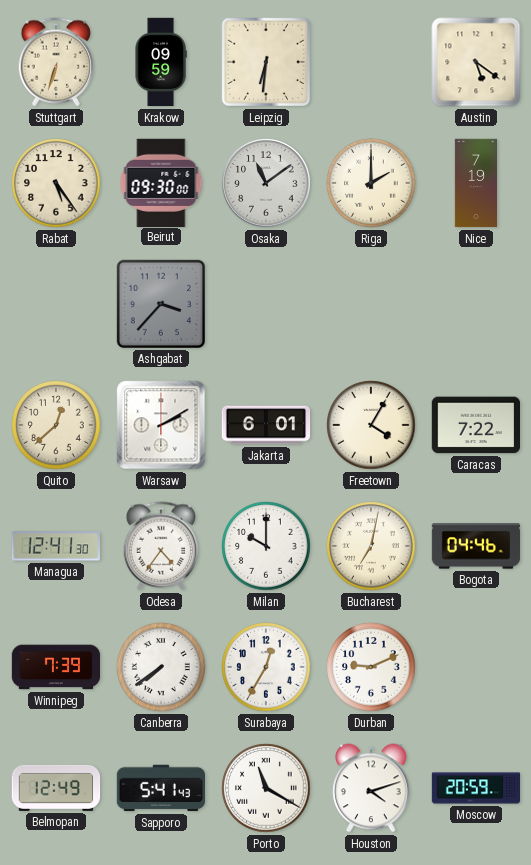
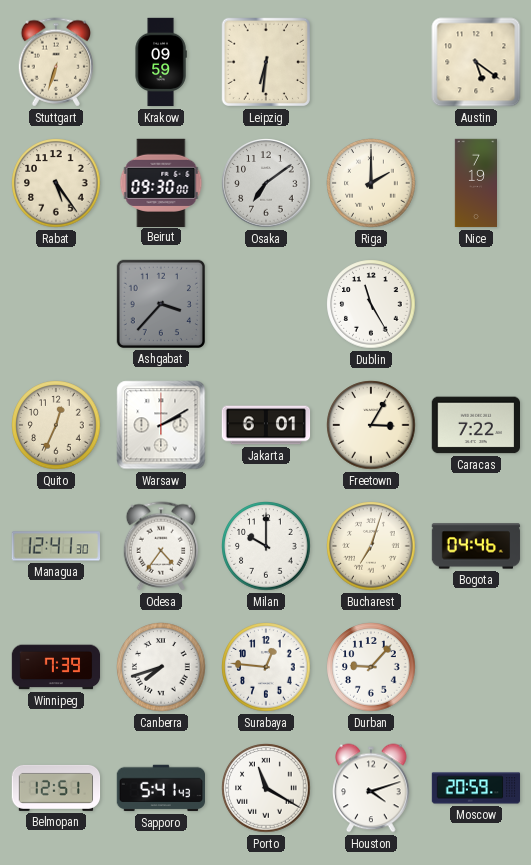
Osaka: 11:09 -> 7:09
Dublin: none -> 11:25
Quito: 12:38 -> 12:34
Freetown: 4:05 -> 3:05
Bucharest: 7:02 -> 7:03
Canberra: 7:39 -> 7:42
Surabaya: 12:35 -> 12:46
Durban: 9:11 -> 9:07
Belmopan: 12:49 -> 12:51
